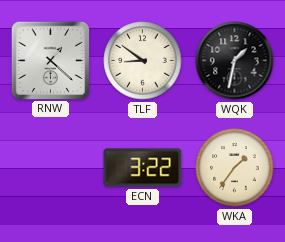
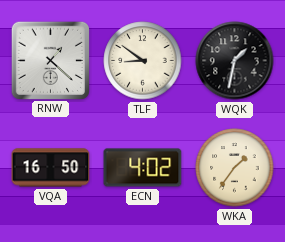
VQA: none -> 16:50
ECN: 3:22 -> 4:02
